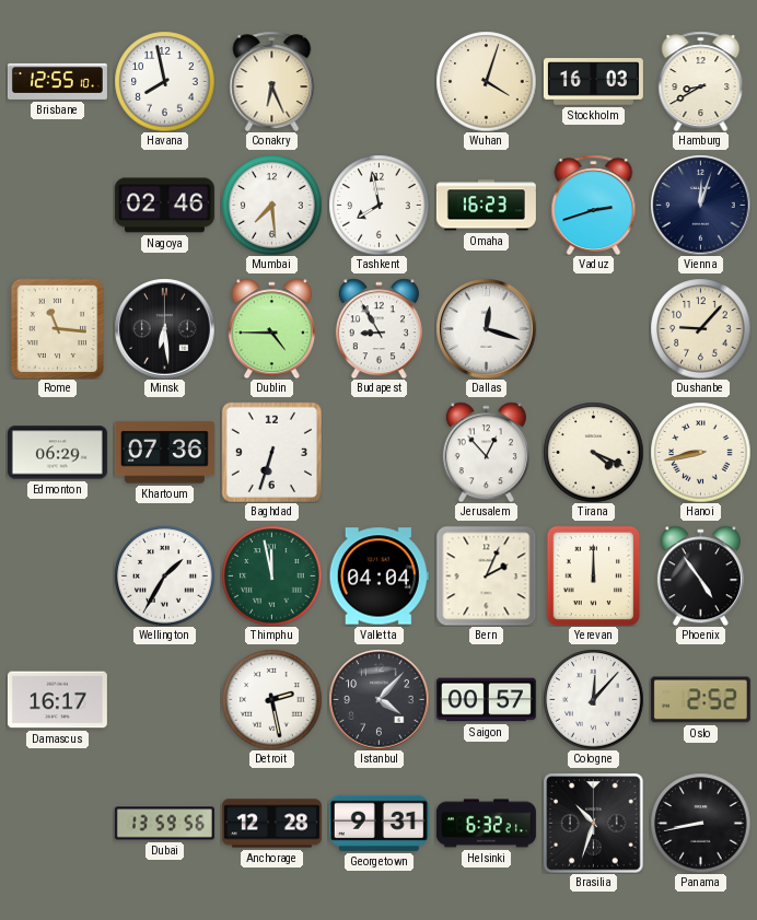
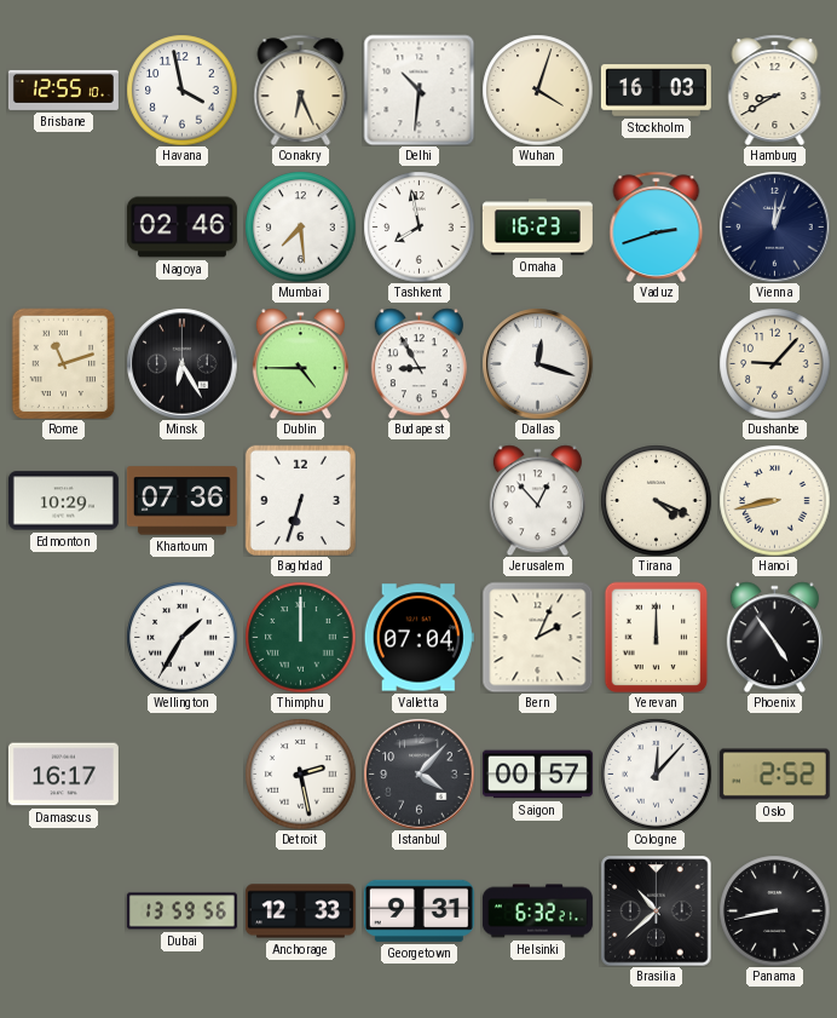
Havana: 7:58 -> 3:58
Delhi: none -> 10:31
Rome: 11:16 -> 11:12
Minsk: 6:29 -> 6:25
Edmonton: 06:29 -> 10:29
Thimphu: 11:58 -> 12:00
Valletta: 04:04 -> 07:04
Anchorage: 12:28 -> 12:33
Brasilia: 10:33 -> 10:38
